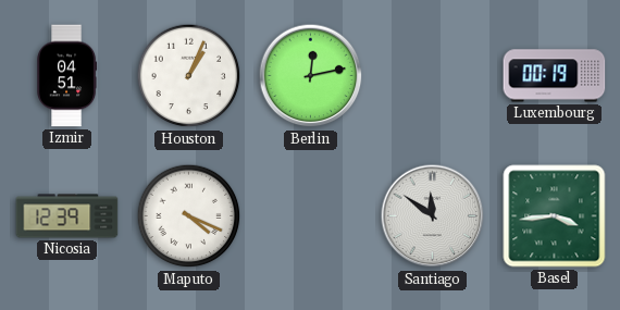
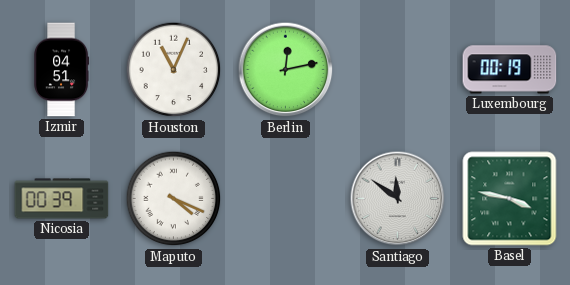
Houston: 1:04 -> 11:04
Nicosia: 12:39 -> 00:39
Basel: 3:44 -> 3:47
